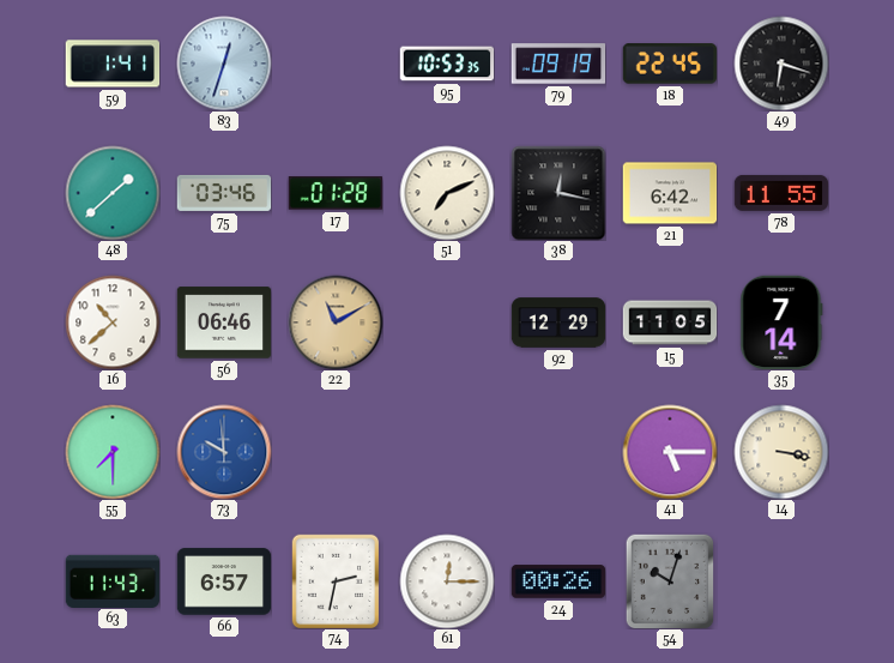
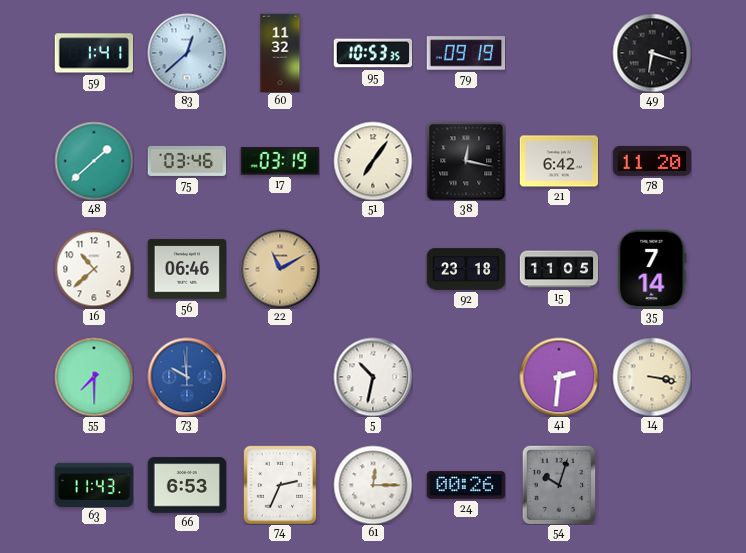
83: 12:33 -> 12:38
60: none -> 11:32
18: 22:45 -> none
17: 01:28 -> 03:19
51: 7:11 -> 7:06
78: 11:55 -> 11:20
92: 12:29 -> 23:18
5: none -> 10:32
41: 5:15 -> 2:31
66: 6:57 -> 6:53
74: 2:32 -> 2:34
